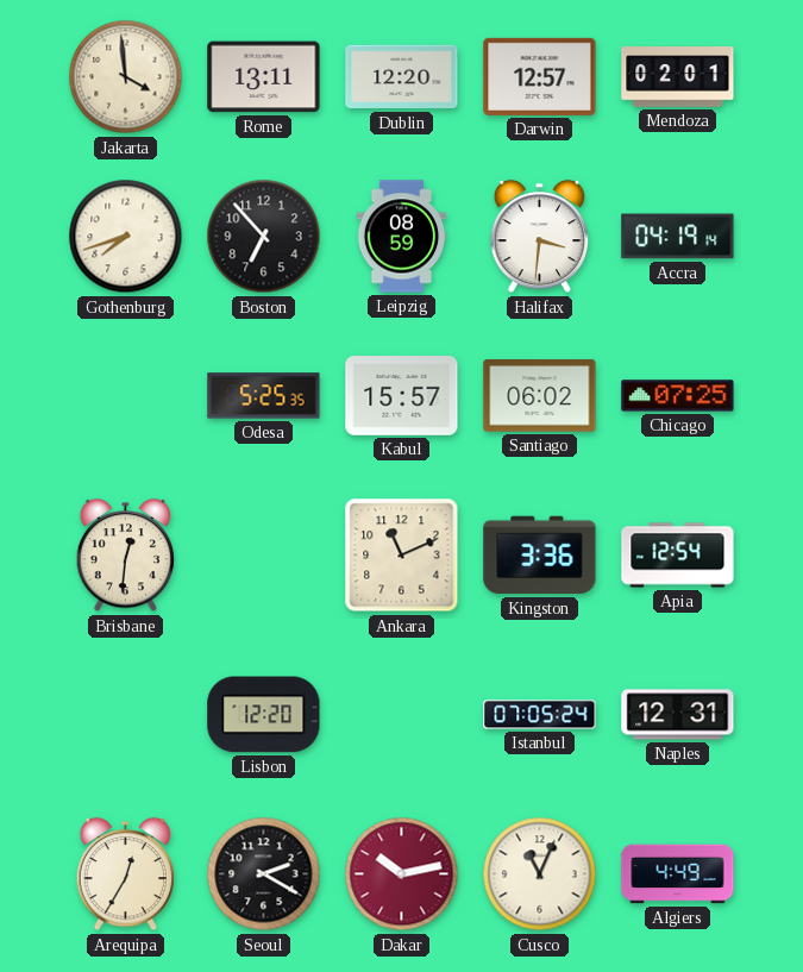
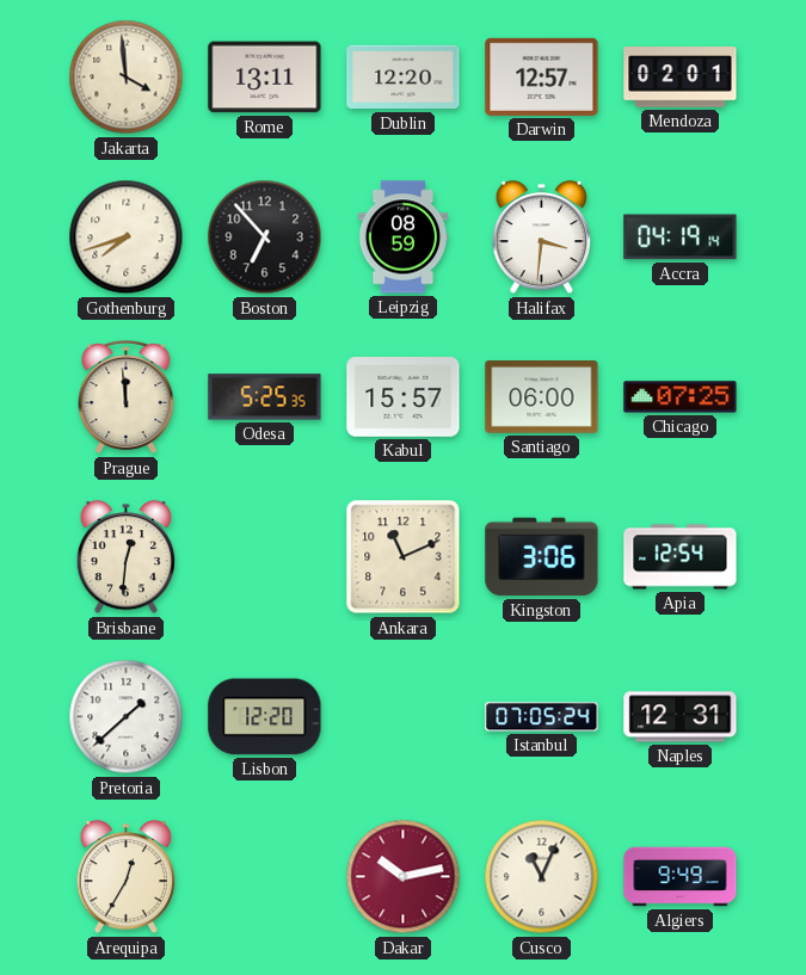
Prague: none -> 11:59
Santiago: 06:02 -> 06:00
Kingston: 3:36 -> 3:06
Pretoria: none -> 1:38
Seoul: 2:20 -> none
Algiers: 4:49 -> 9:49
